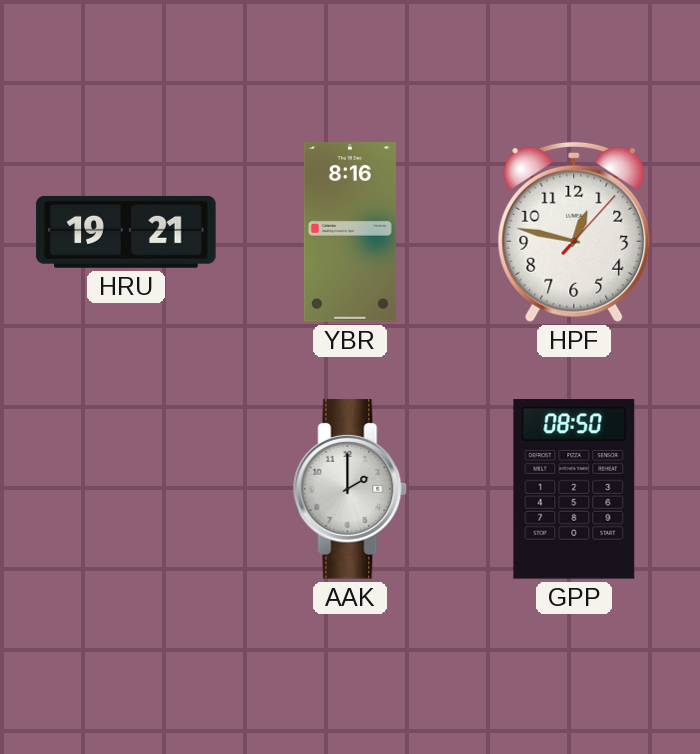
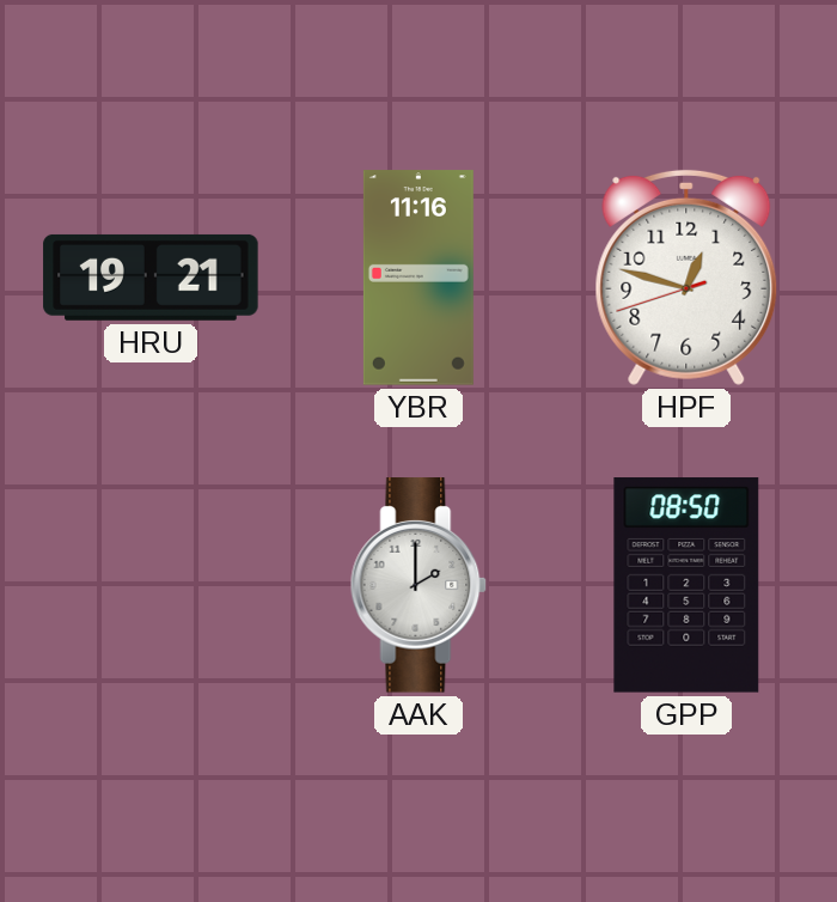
YBR: 8:16 -> 11:16
HPF: 12:47:07 -> 12:47:42
